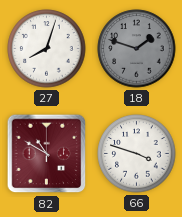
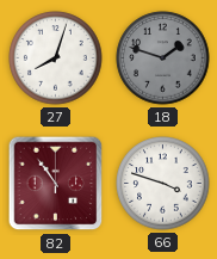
82: 10:50 -> 10:54
